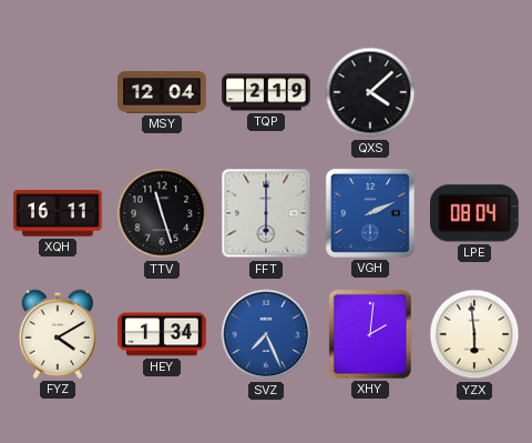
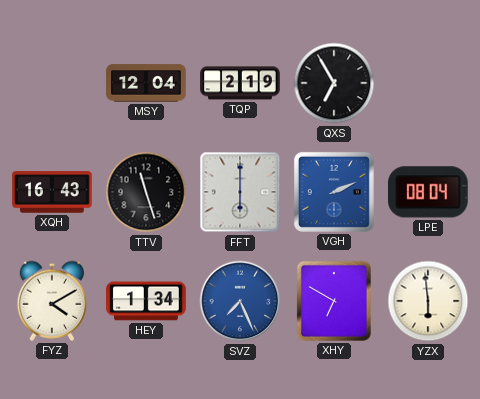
QXS: 4:08 -> 6:55
XQH: 16:11 -> 16:43
XHY: 2:01 -> 6:50
